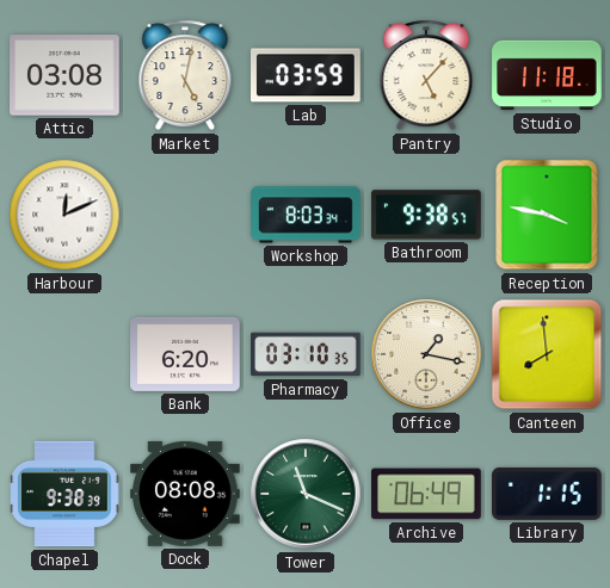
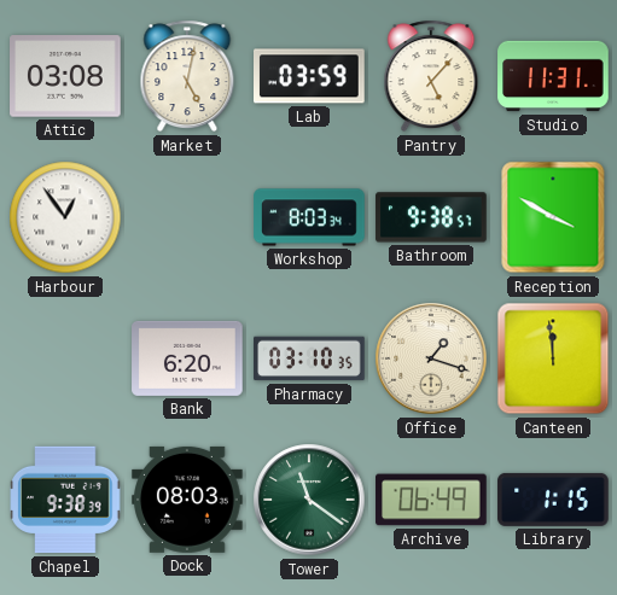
Studio: 11:18 -> 11:31
Harbour: 12:11 -> 12:54
Reception: 3:47 -> 3:50
Office: 1:17 -> 1:18
Canteen: 7:59 -> 11:59
Dock: 08:08 -> 08:03
Tower: 11:19 -> 11:21
